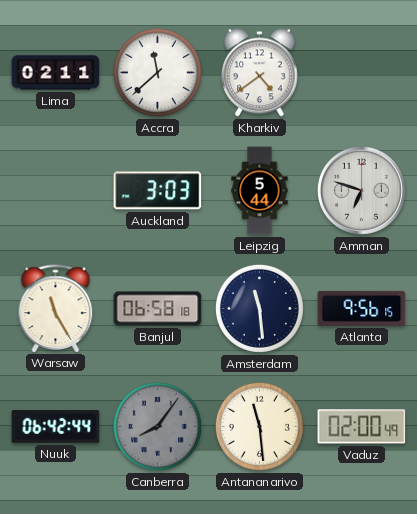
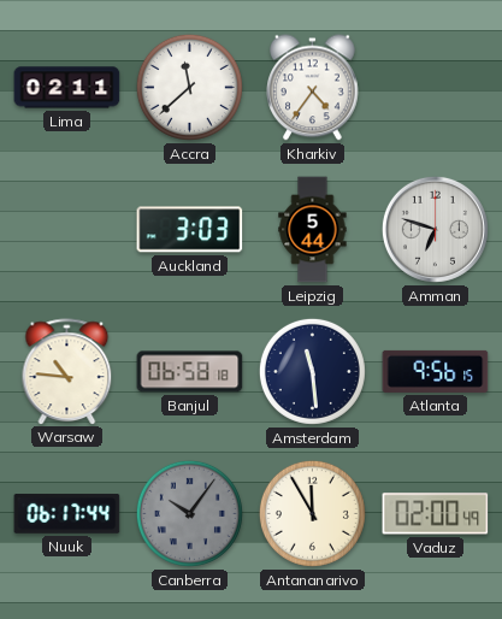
Kharkiv: 4:39 -> 4:36
Warsaw: 11:25 -> 10:46
Nuuk: 06:42 -> 06:17
Canberra: 8:06 -> 10:06
Antananarivo: 11:29 -> 11:55
